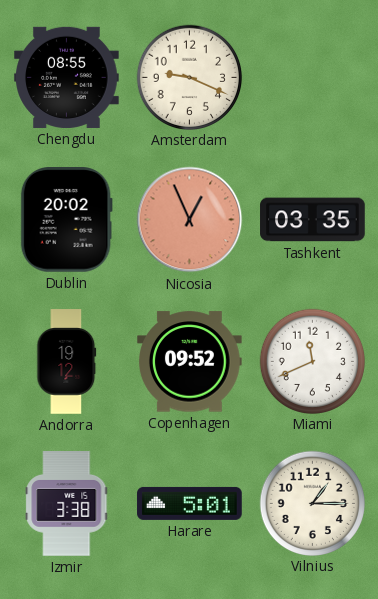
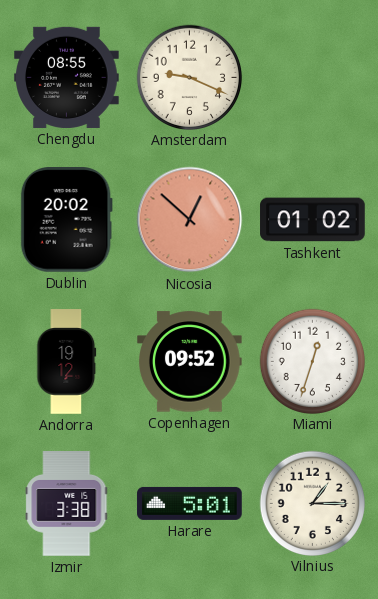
Nicosia: 12:56 -> 12:52
Tashkent: 03:35 -> 01:02
Miami: 11:41 -> 12:33
